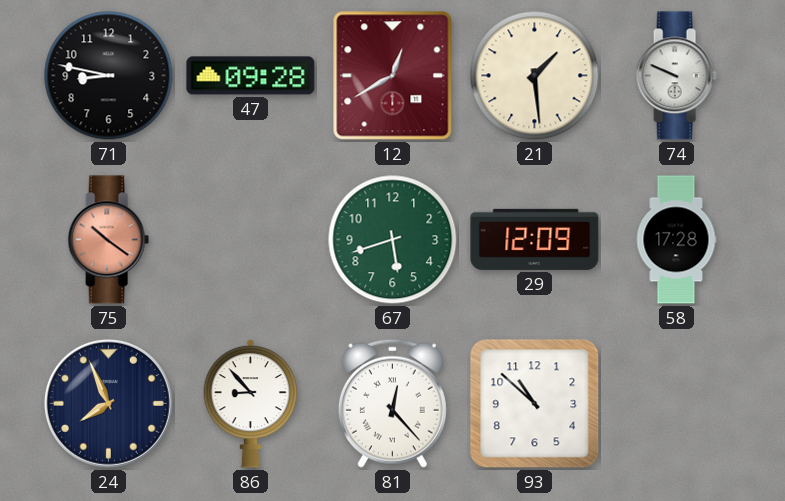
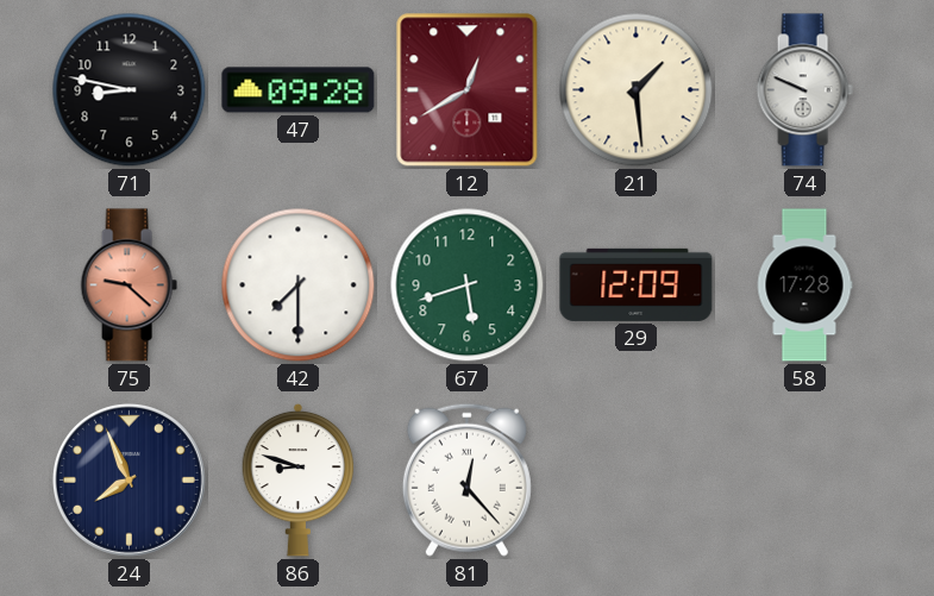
75: 10:21 -> 9:22
42: none -> 7:30
86: 8:53 -> 8:48
93: 10:52 -> none
